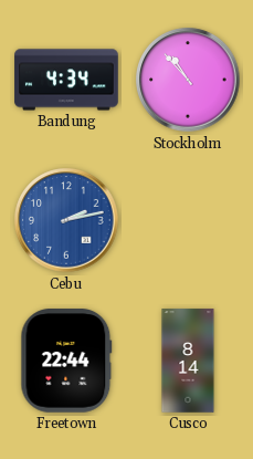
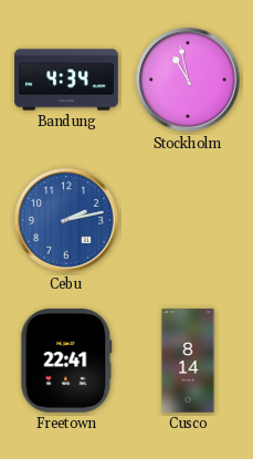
Stockholm: 10:53 -> 10:58
Freetown: 22:44 -> 22:41
